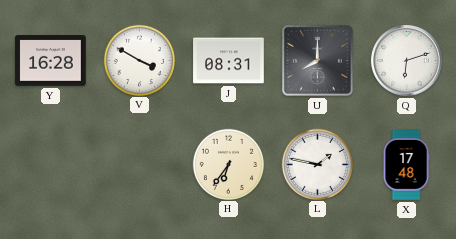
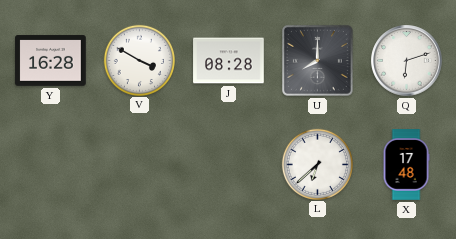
J: 08:31 -> 08:28
H: 6:36 -> none
L: 1:47 -> 6:38
